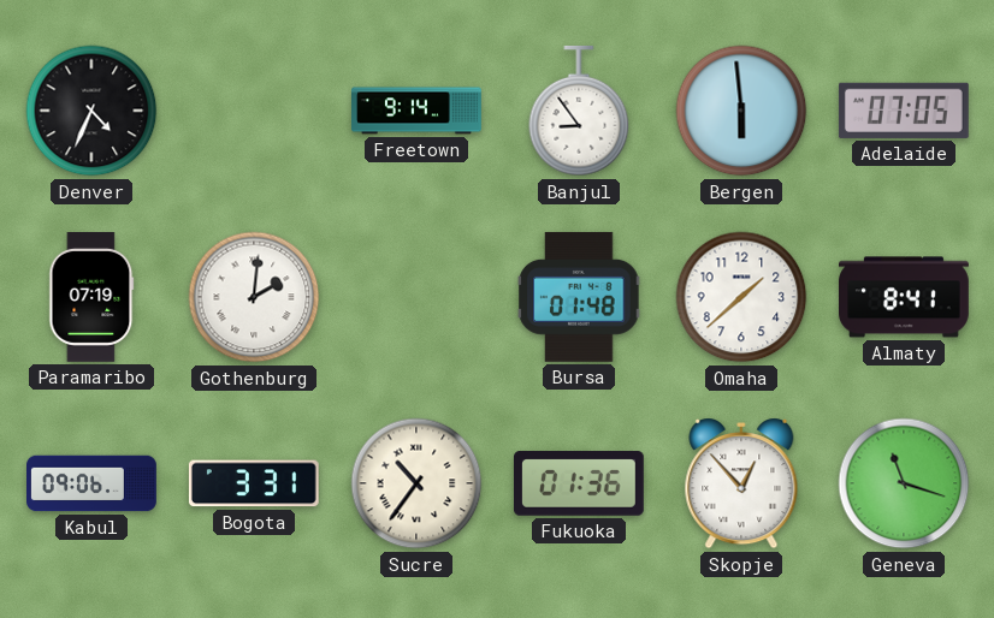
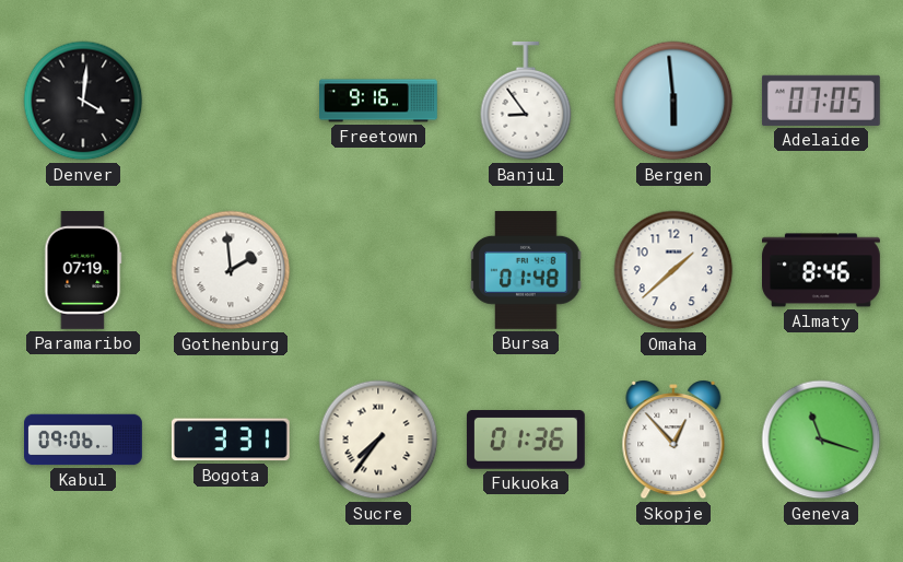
Denver: 4:34 -> 4:01
Freetown: 9:14 -> 9:16
Gothenburg: 2:01 -> 1:59
Almaty: 8:41 -> 8:46
Sucre: 10:36 -> 7:36
